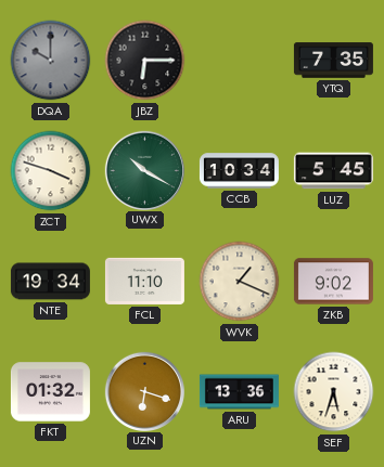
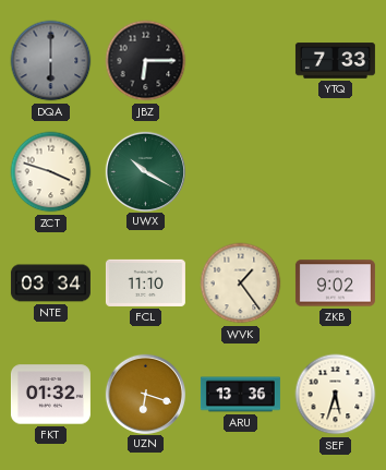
DQA: 10:00 -> 6:00
YTQ: 7:35 -> 7:33
CCB: 10:34 -> none
LUZ: 5:45 -> none
NTE: 19:34 -> 03:34
WVK: 1:19 -> 1:24
